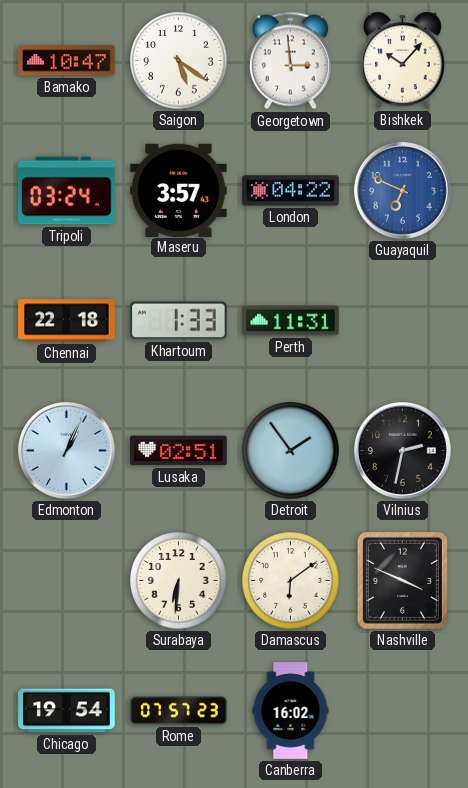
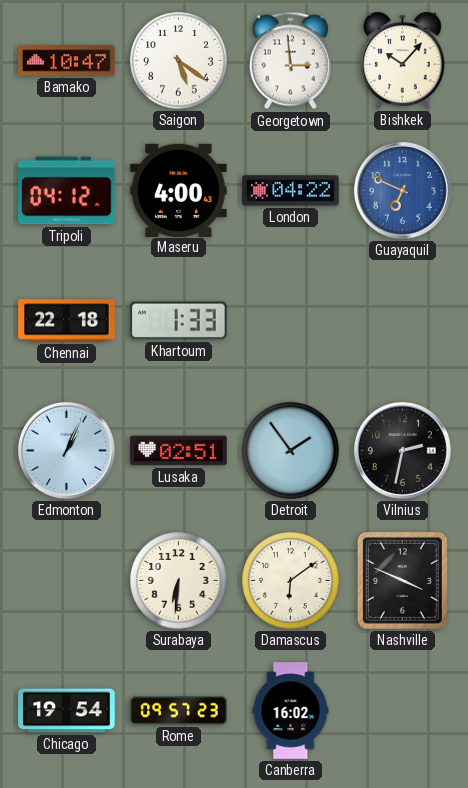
Tripoli: 03:24 -> 04:12
Maseru: 3:57 -> 4:00
Perth: 11:31 -> none
Rome: 07:57 -> 09:57
